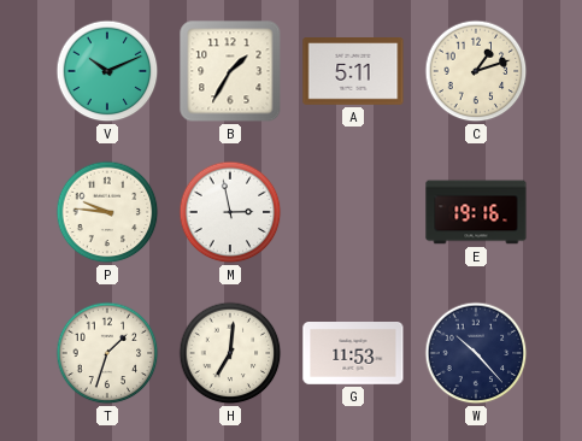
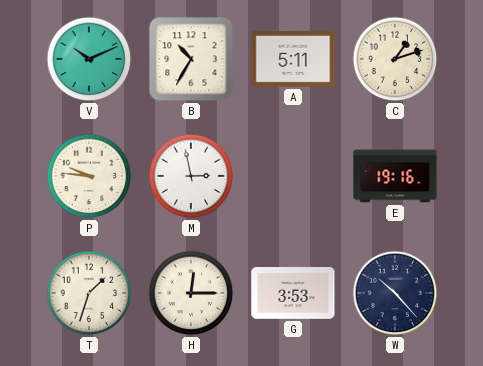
B: 1:35 -> 10:35
H: 7:01 -> 12:15
G: 11:53 -> 3:53
